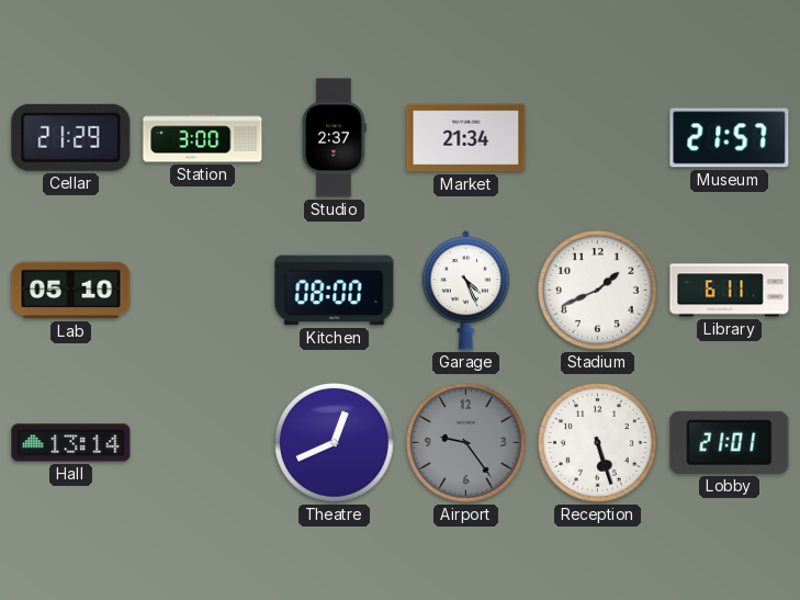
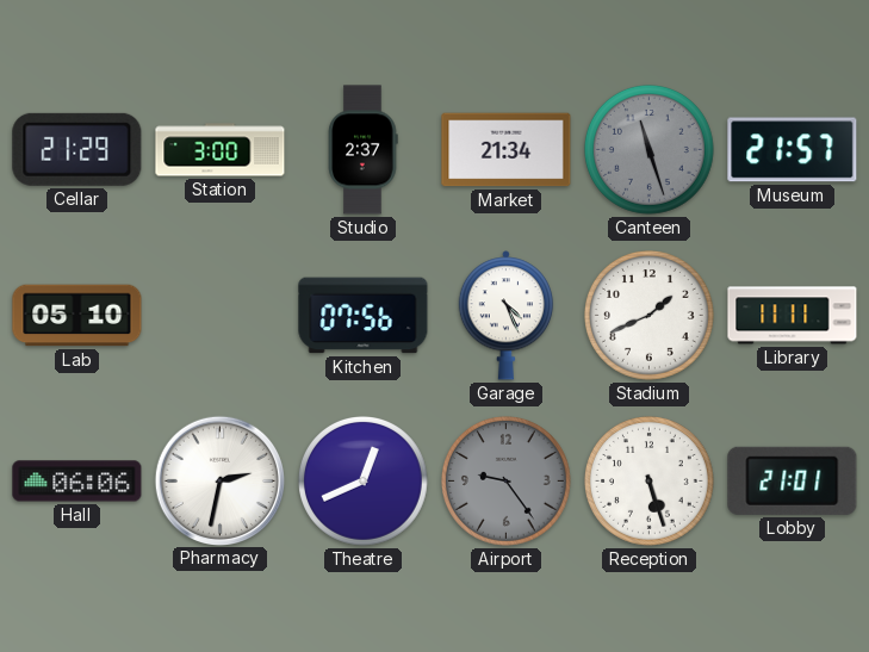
Canteen: none -> 11:27
Kitchen: 08:00 -> 07:56
Library: 6:11 -> 11:11
Hall: 13:14 -> 06:06
Pharmacy: none -> 2:32
